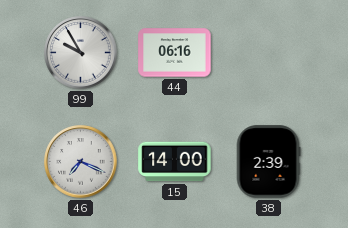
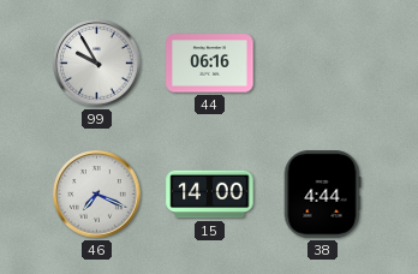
38: 2:39 -> 4:44
